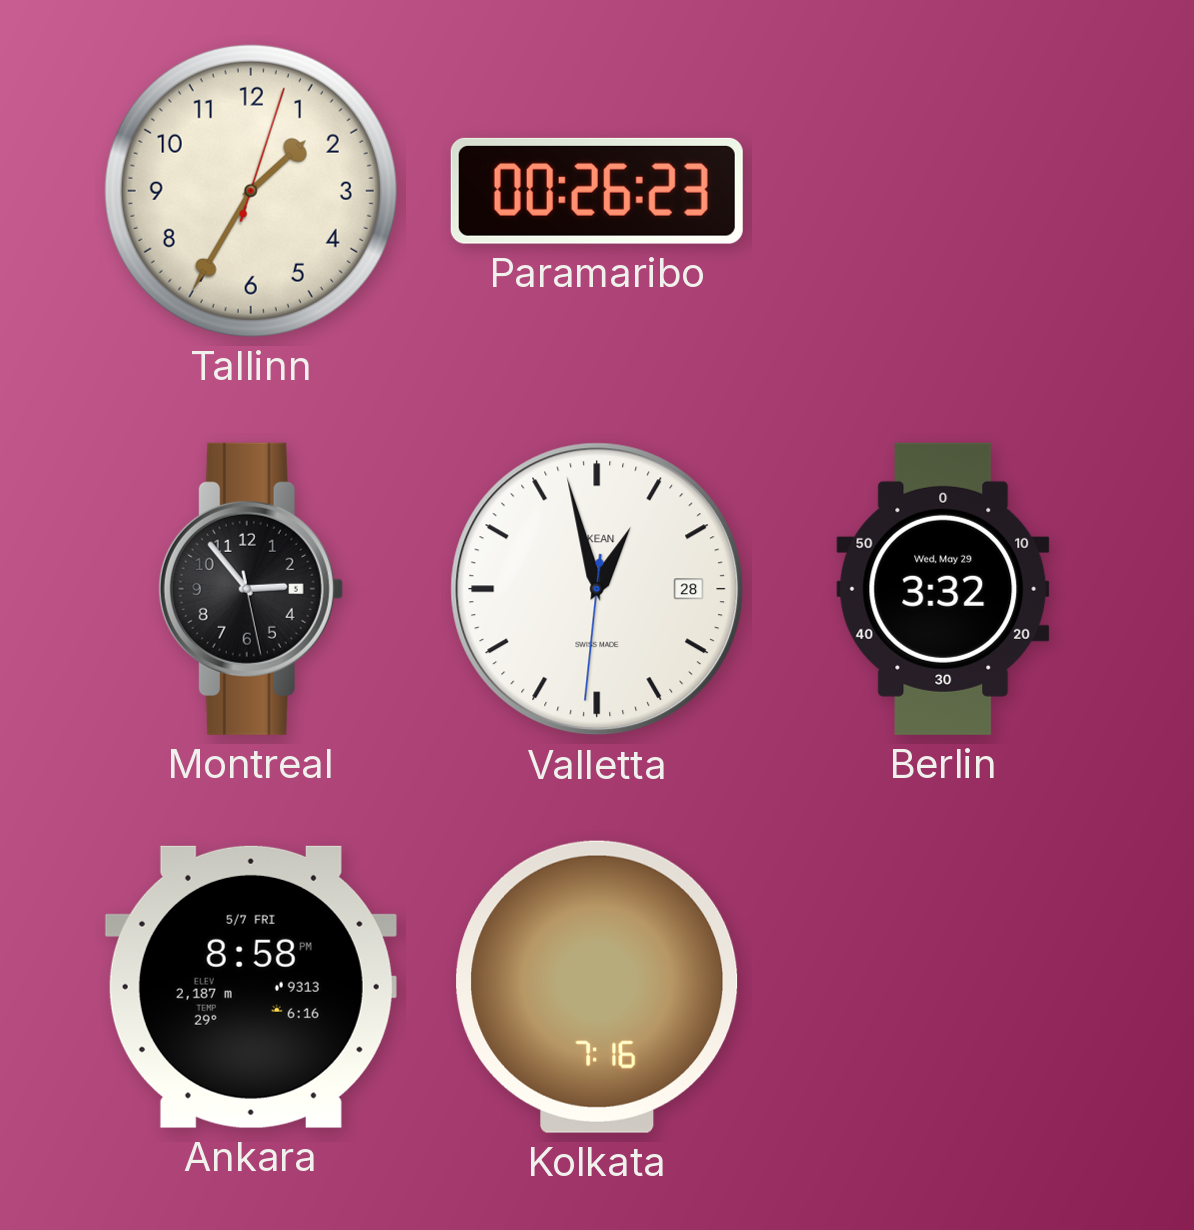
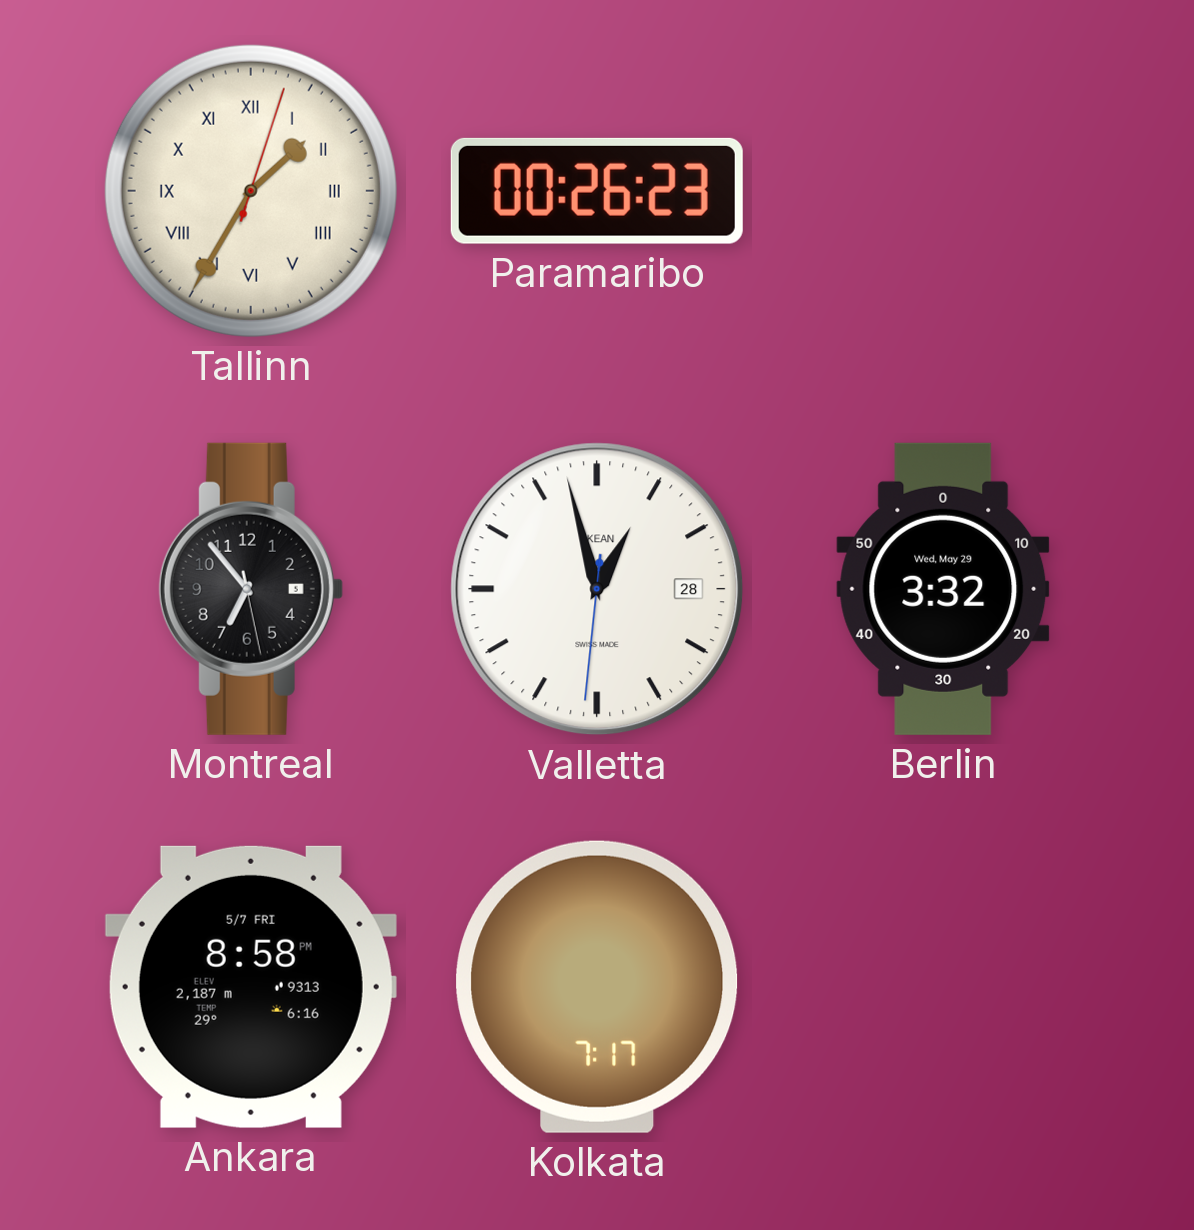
Tallinn numerals: Arabic -> Roman
Montreal: 2:53 -> 6:53
Kolkata: 7:16 -> 7:17
